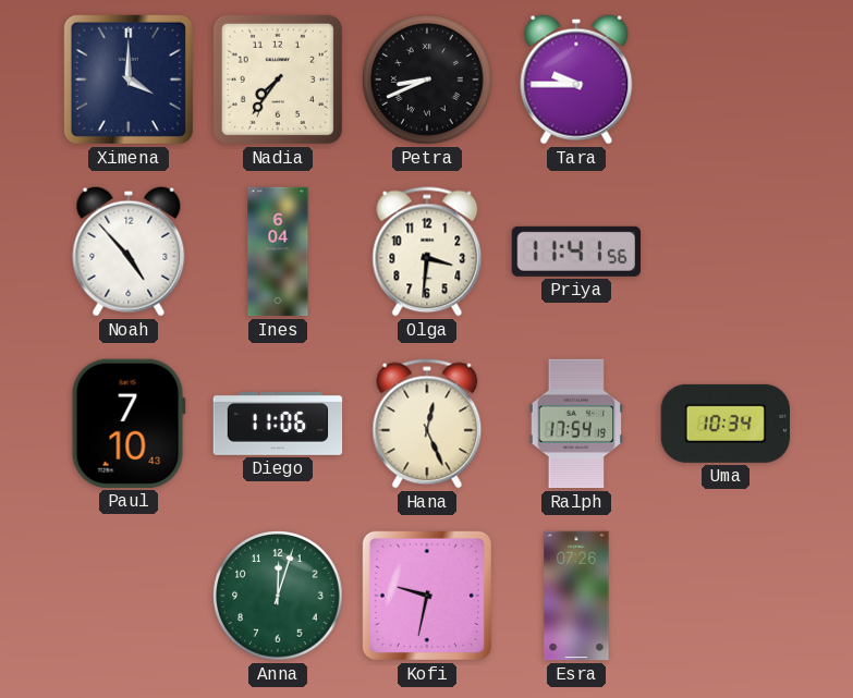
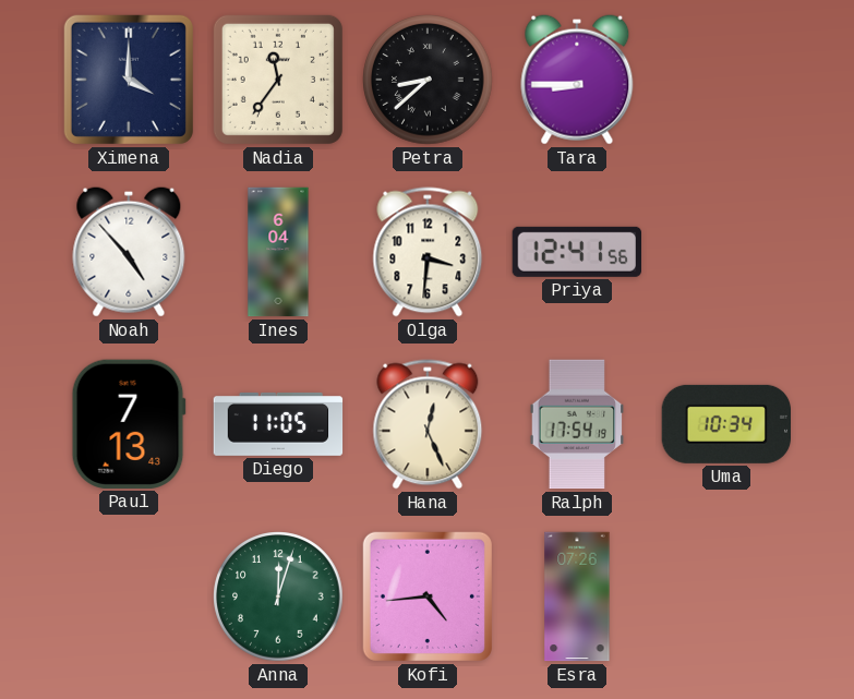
Nadia: 7:36 -> 11:36
Petra: 8:41 -> 8:38
Tara: 9:45 -> 8:45
Priya: 11:41 -> 12:41
Paul: 7:10 -> 7:13
Diego: 11:06 -> 11:05
Kofi: 9:32 -> 4:44
